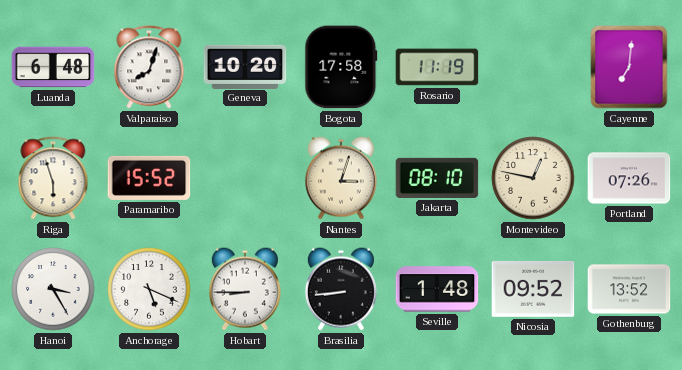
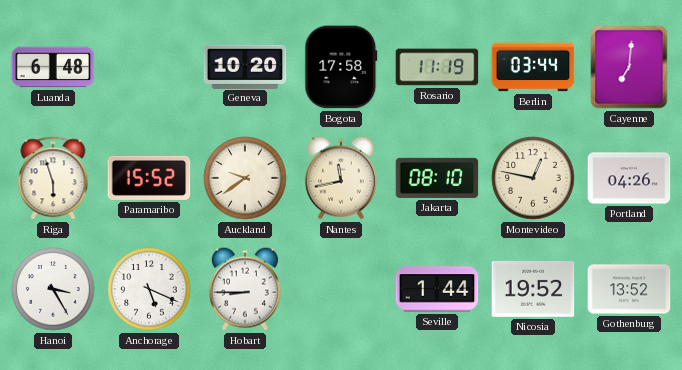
Valparaiso: 8:03 -> none
Berlin: none -> 03:44
Auckland: none -> 9:39
Nantes: 3:03 -> 11:43
Portland: 07:26 -> 04:26
Brasilia: 8:44 -> none
Seville: 1:48 -> 1:44
Nicosia: 09:52 -> 19:52
